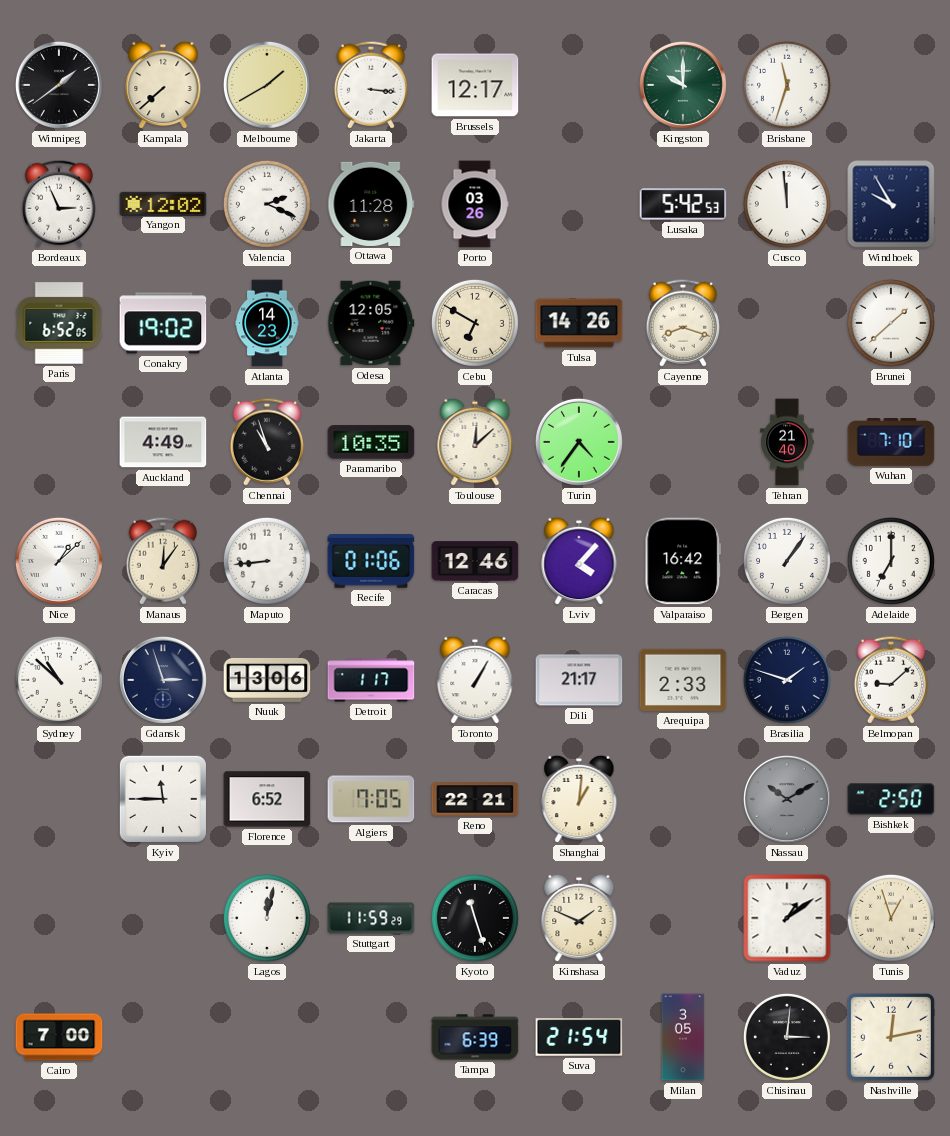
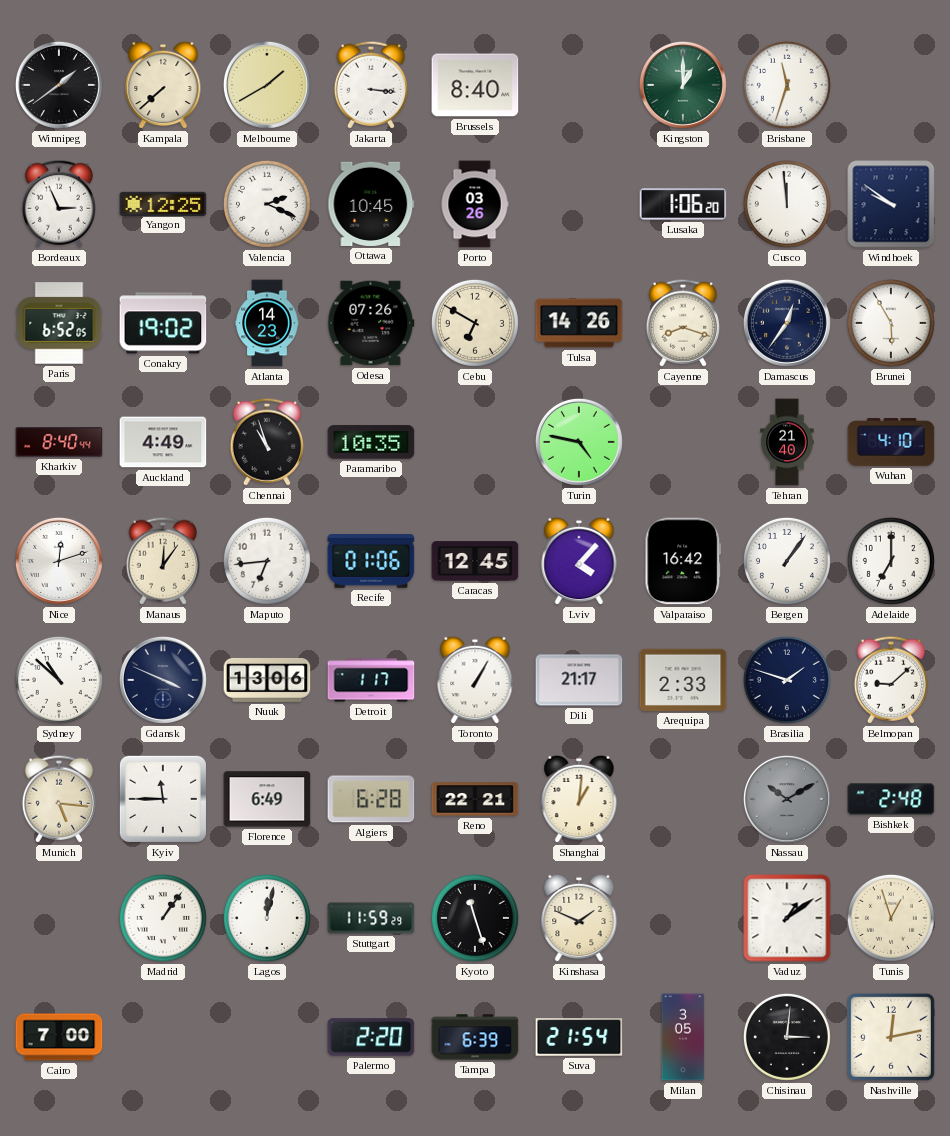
Brussels: 12:17 -> 8:40
Kingston: 10:00 -> 1:00
Yangon: 12:02 -> 12:25
Ottawa: 11:28 -> 10:45
Lusaka: 5:42 -> 1:06
Windhoek: 9:55 -> 9:51
Odesa: 12:05 -> 07:26
Damascus: none -> 12:36
Brunei: 1:38 -> 5:55
Kharkiv: none -> 8:40
Toulouse: 12:08 -> none
Turin: 4:36 -> 4:47
Wuhan: 7:10 -> 4:10
Nice: 1:08 -> 12:12
Maputo: 8:44 -> 6:44
Caracas: 12:46 -> 12:45
Gdansk: 2:57 -> 3:49
Munich: none -> 5:16
Florence: 6:52 -> 6:49
Algiers: 7:05 -> 6:28
Bishkek: 2:50 -> 2:48
Madrid: none -> 1:06
Palermo: none -> 2:20
